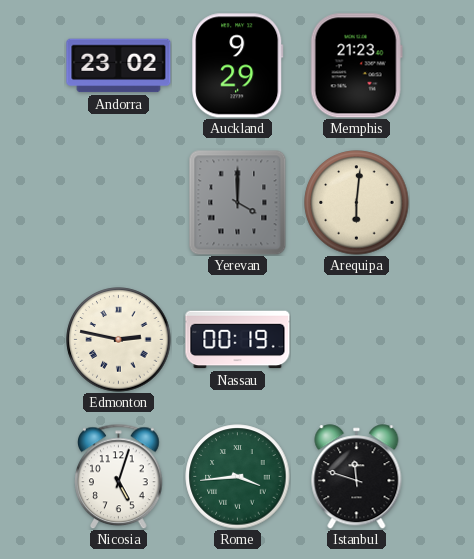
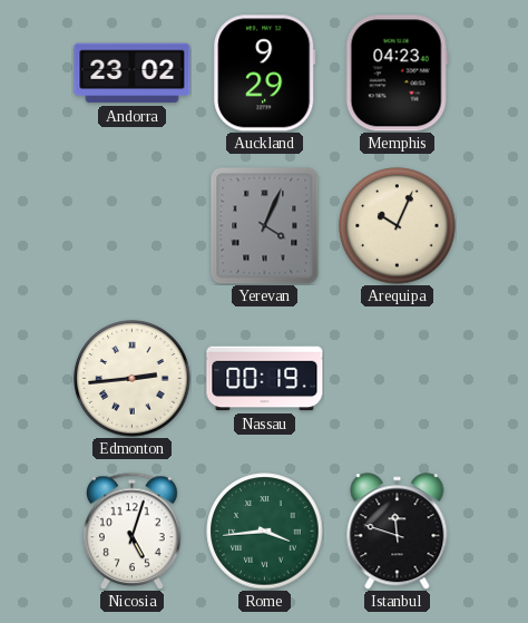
Memphis: 21:23 -> 04:23
Yerevan: 4:00 -> 4:04
Arequipa: 6:01 -> 10:04
Edmonton: 2:47 -> 2:44
